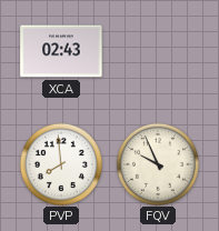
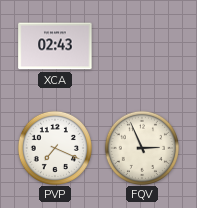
PVP: 7:59 -> 7:19
FQV: 9:56 -> 2:56
